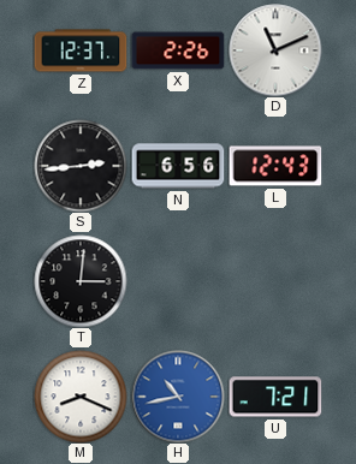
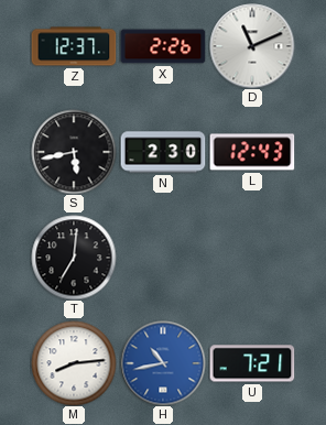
S: 2:44 -> 5:43
N: 6:56 -> 2:30
T: 3:01 -> 7:01
M: 8:19 -> 8:14
